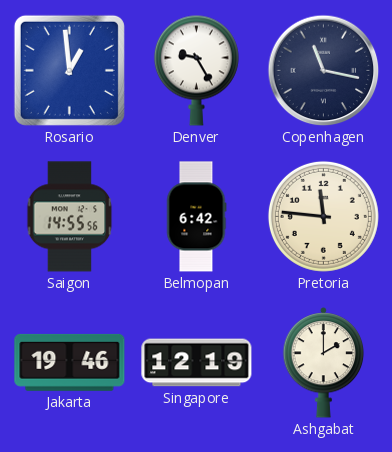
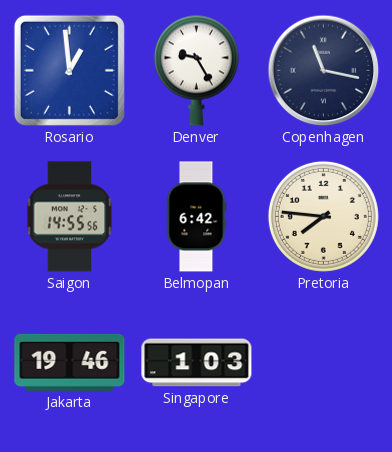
Pretoria: 11:46 -> 7:46
Singapore: 12:19 -> 1:03
Ashgabat: 2:00 -> none
